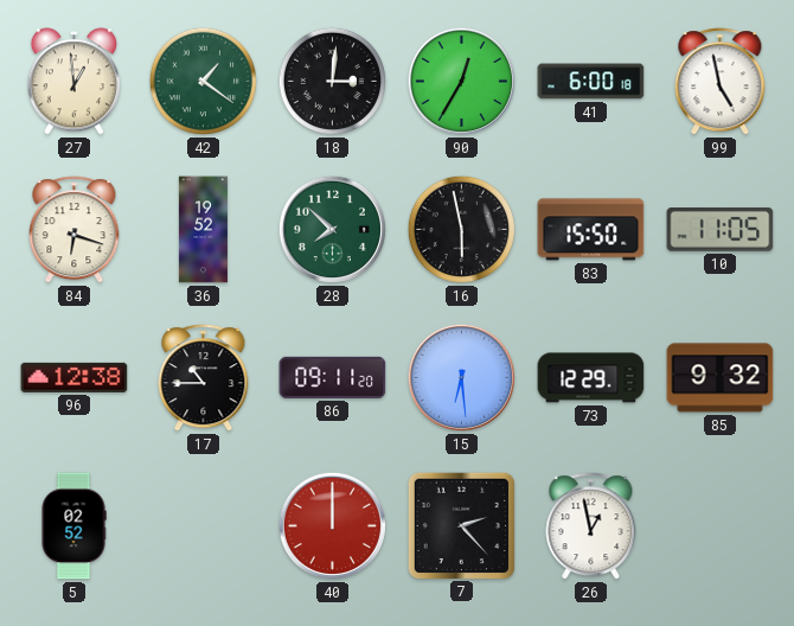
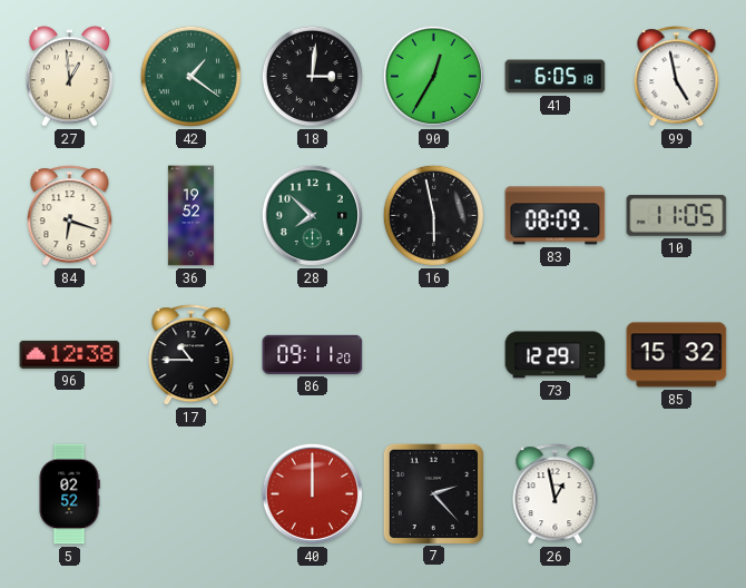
41: 6:00 -> 6:05
83: 15:50 -> 08:09
15: 6:29 -> none
85: 9:32 -> 15:32
